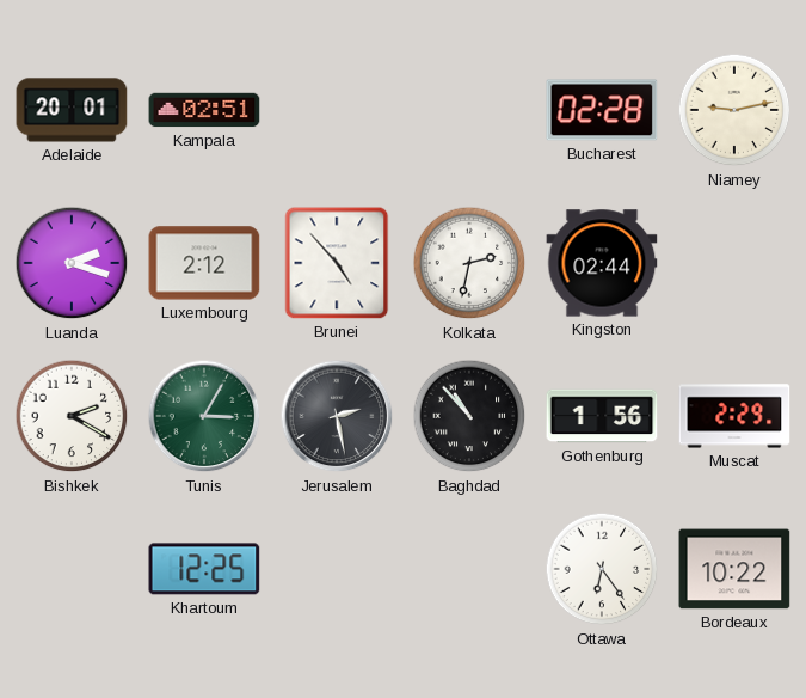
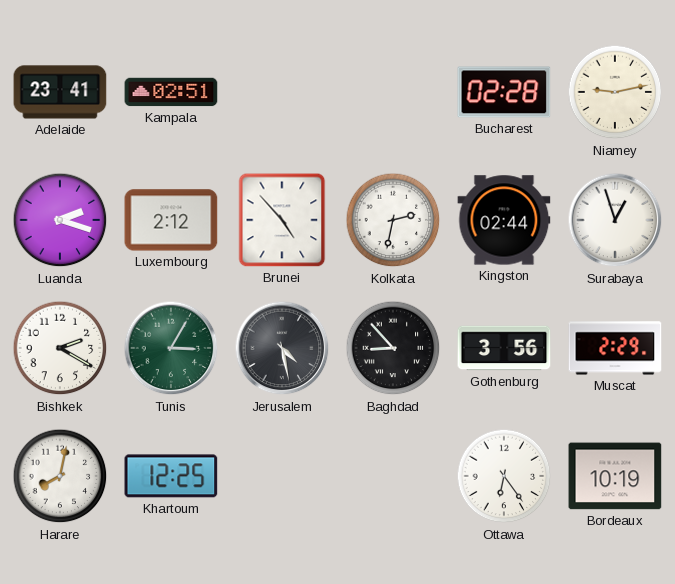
Adelaide: 20:01 -> 23:41
Surabaya: none -> 12:57
Jerusalem: 2:28 -> 4:28
Baghdad: 10:53 -> 8:53
Gothenburg: 1:56 -> 3:56
Harare: none -> 8:02
Bordeaux: 10:22 -> 10:19
